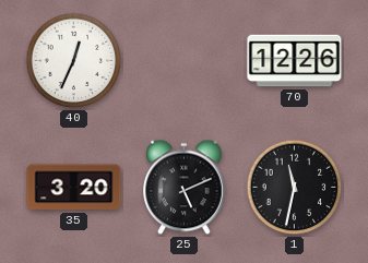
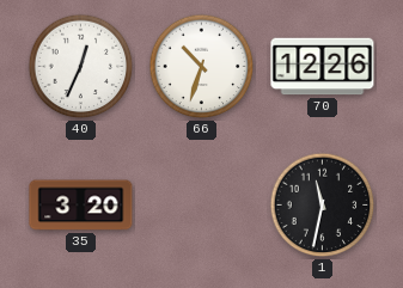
66: none -> 10:33
25: 5:11 -> none
